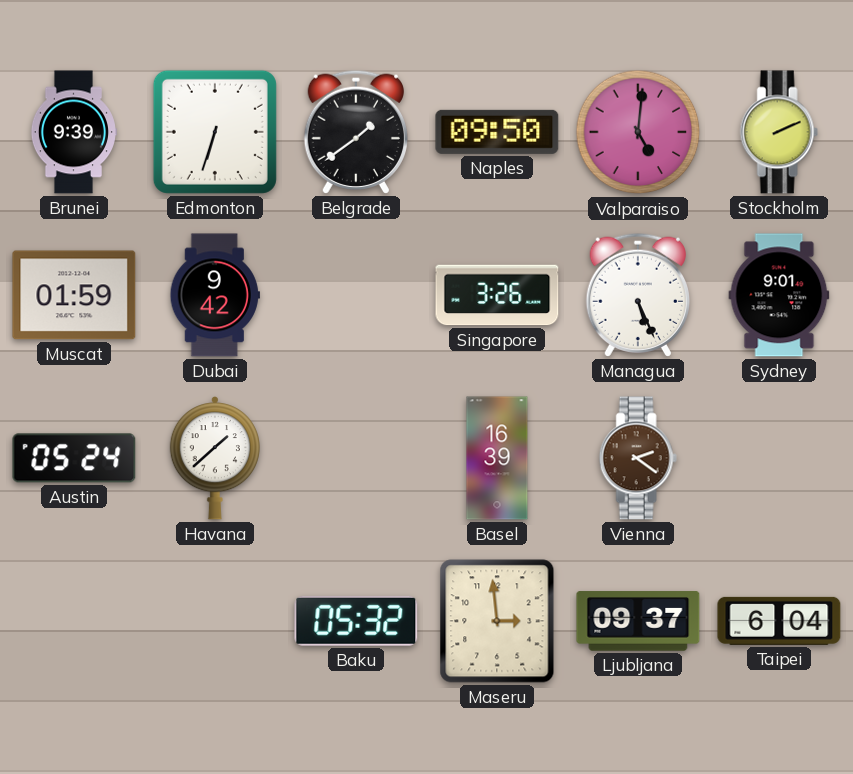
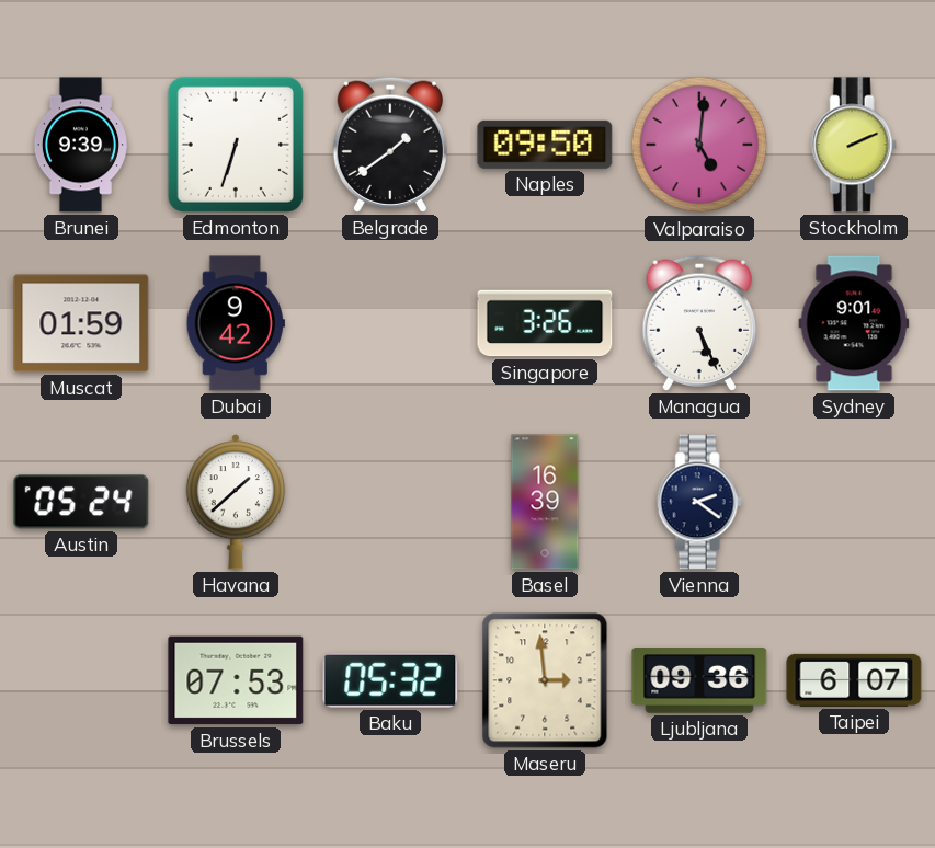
Vienna dial: brown -> navy
Brussels: none -> 07:53
Ljubljana: 09:37 -> 09:36
Taipei: 6:04 -> 6:07
